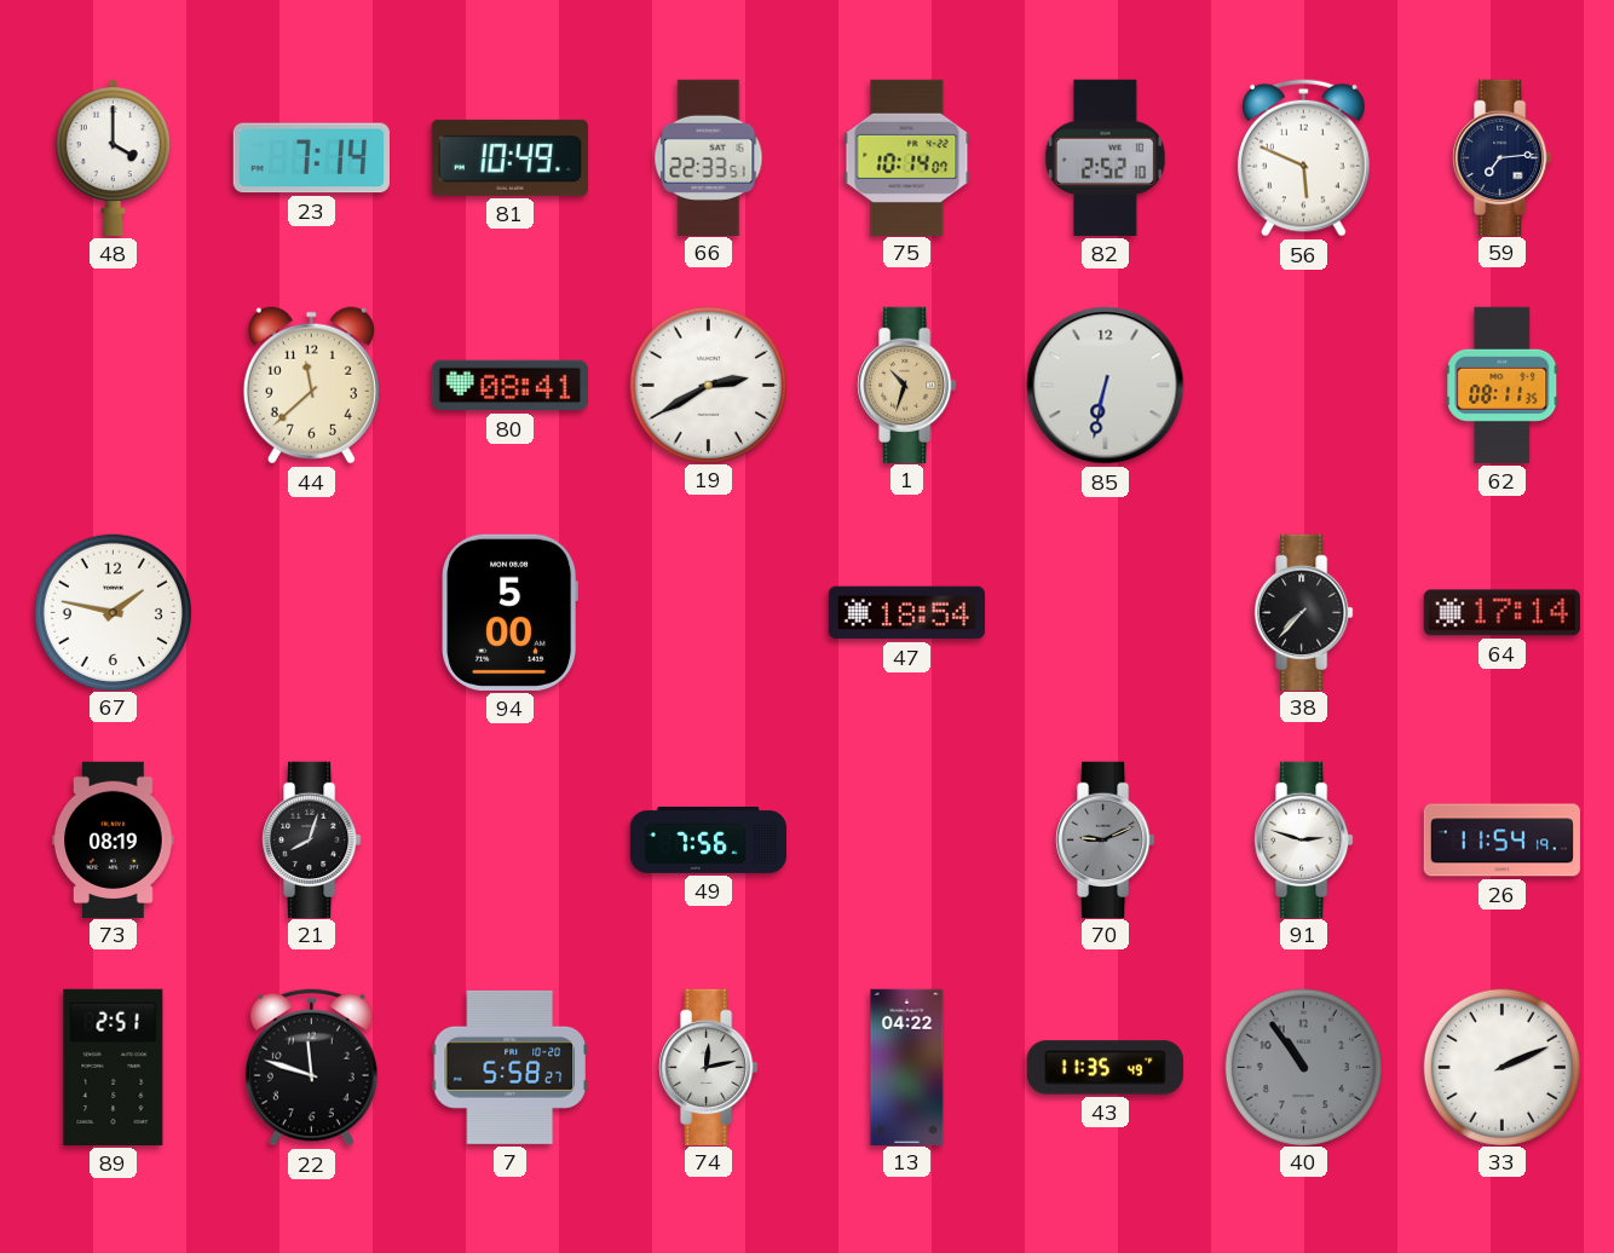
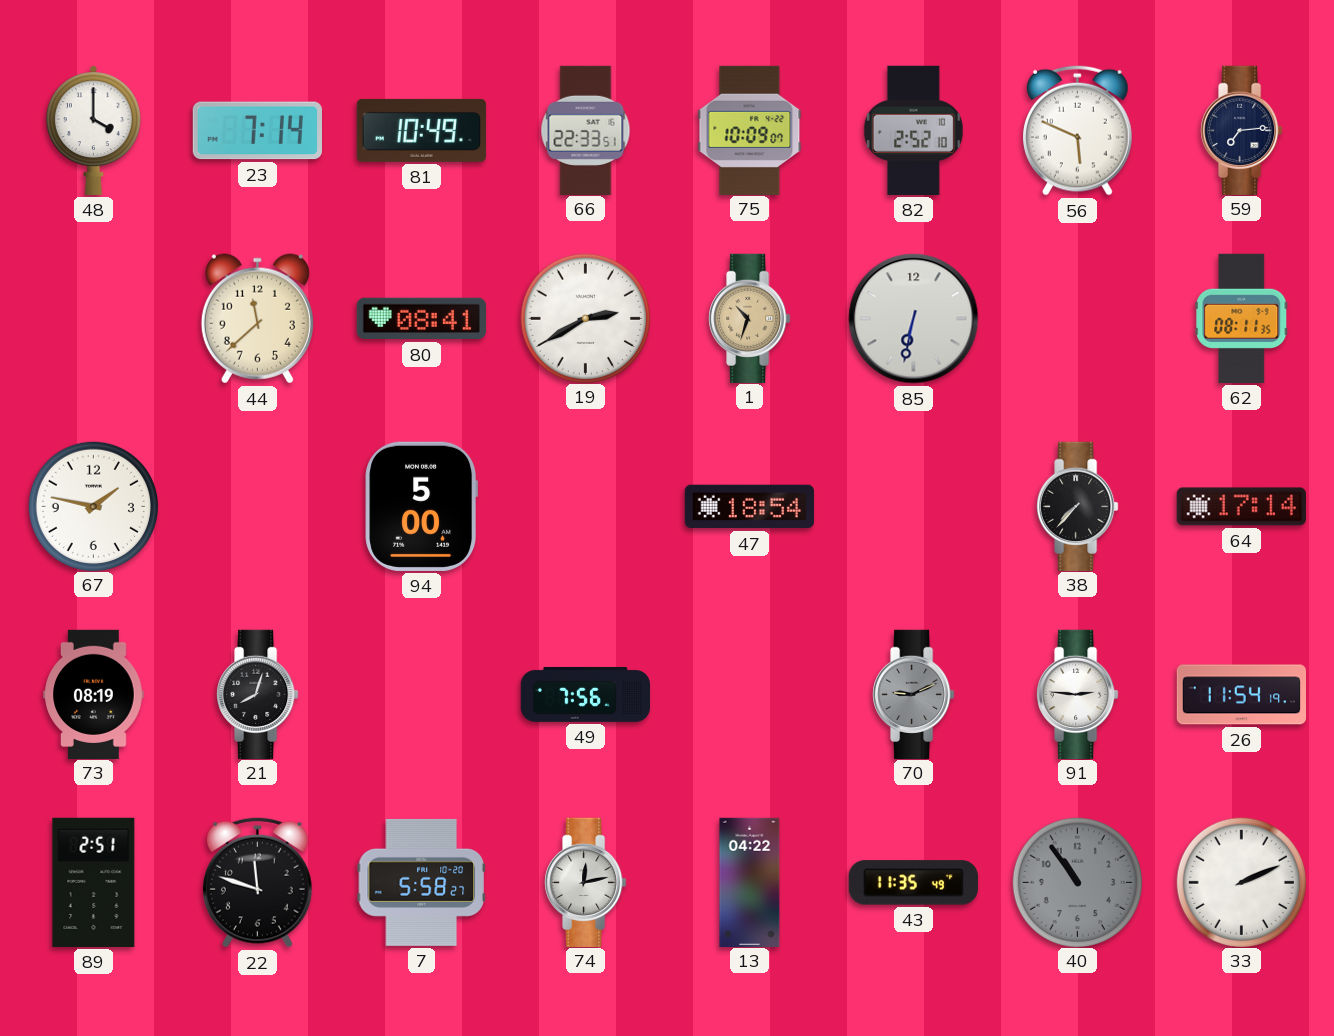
75: 10:14 -> 10:09
91: 2:48 -> 2:46
